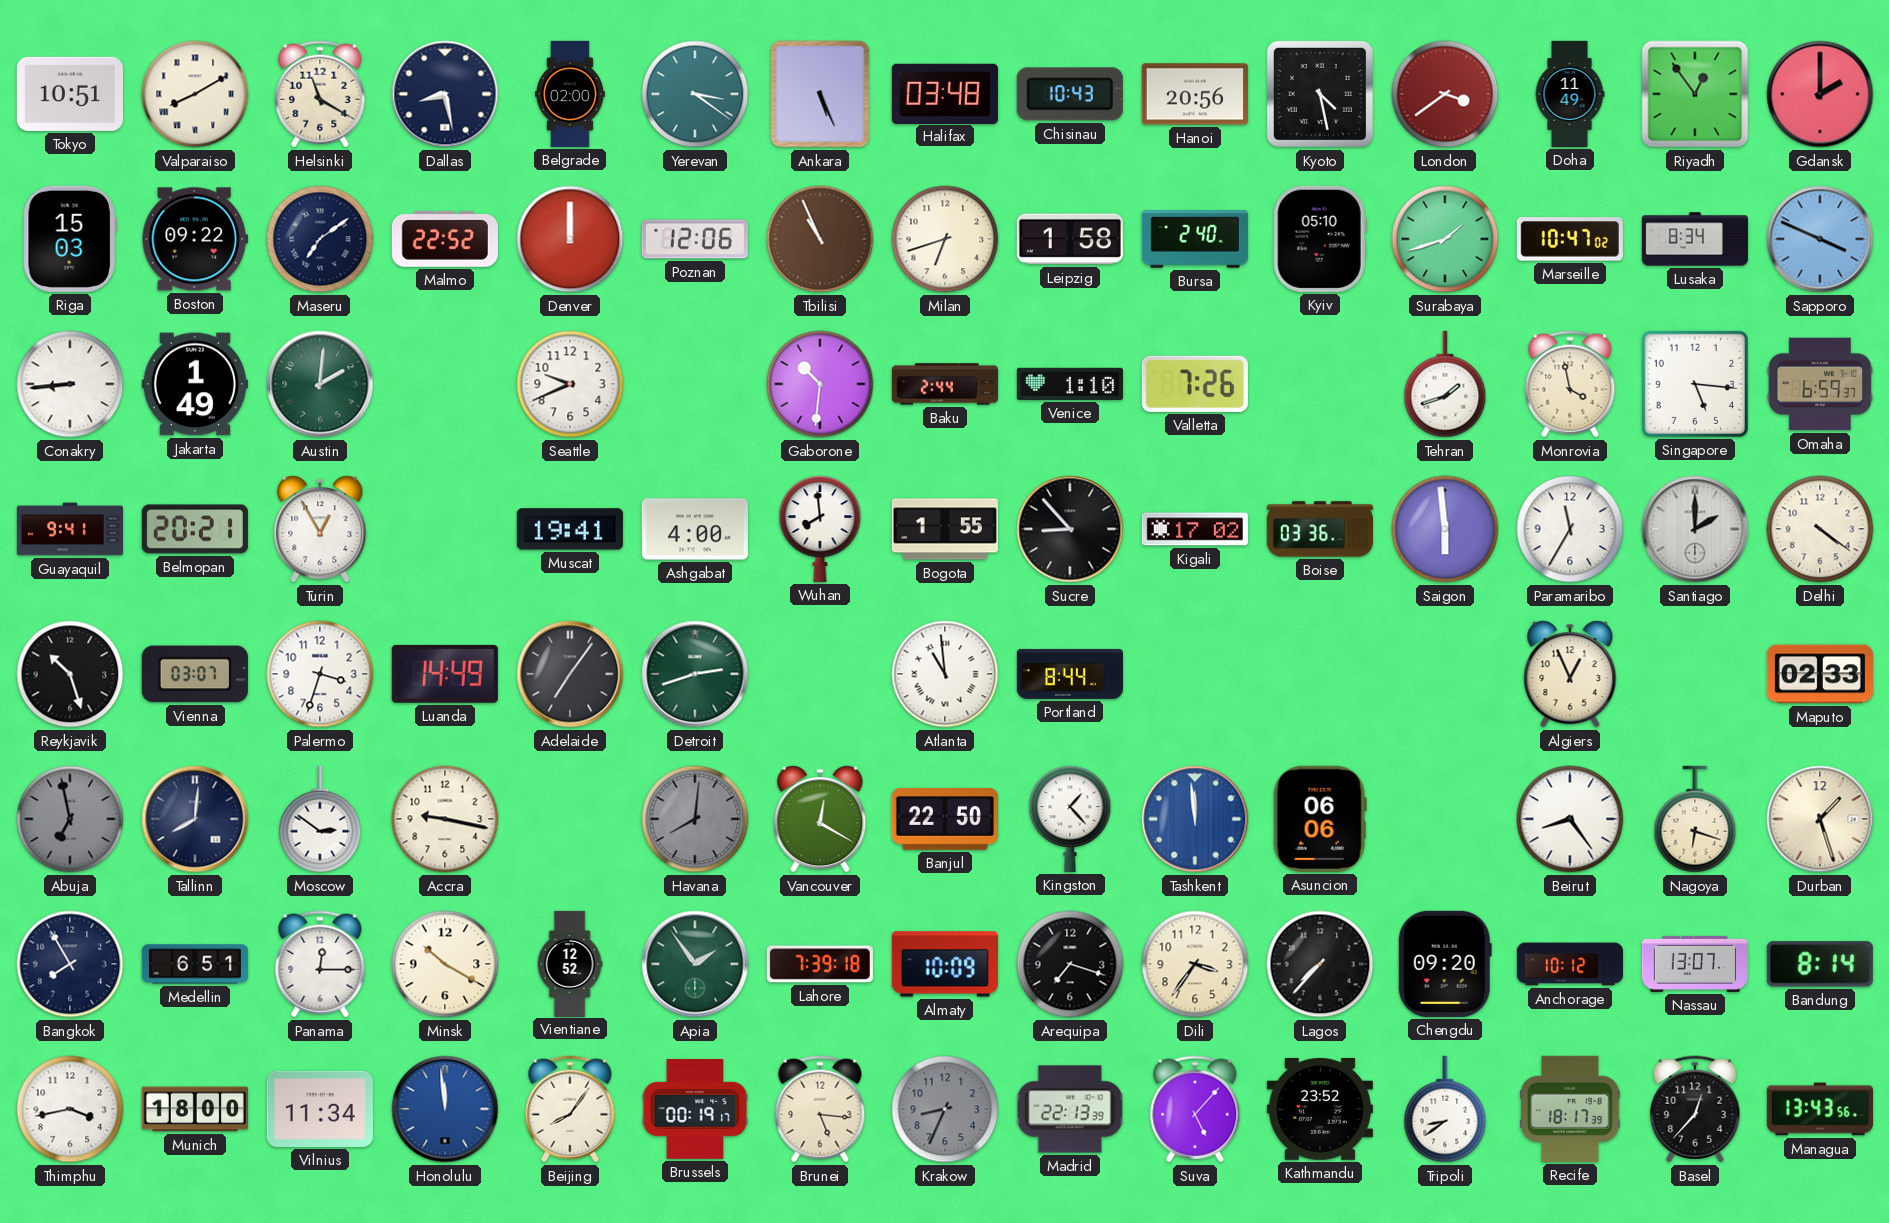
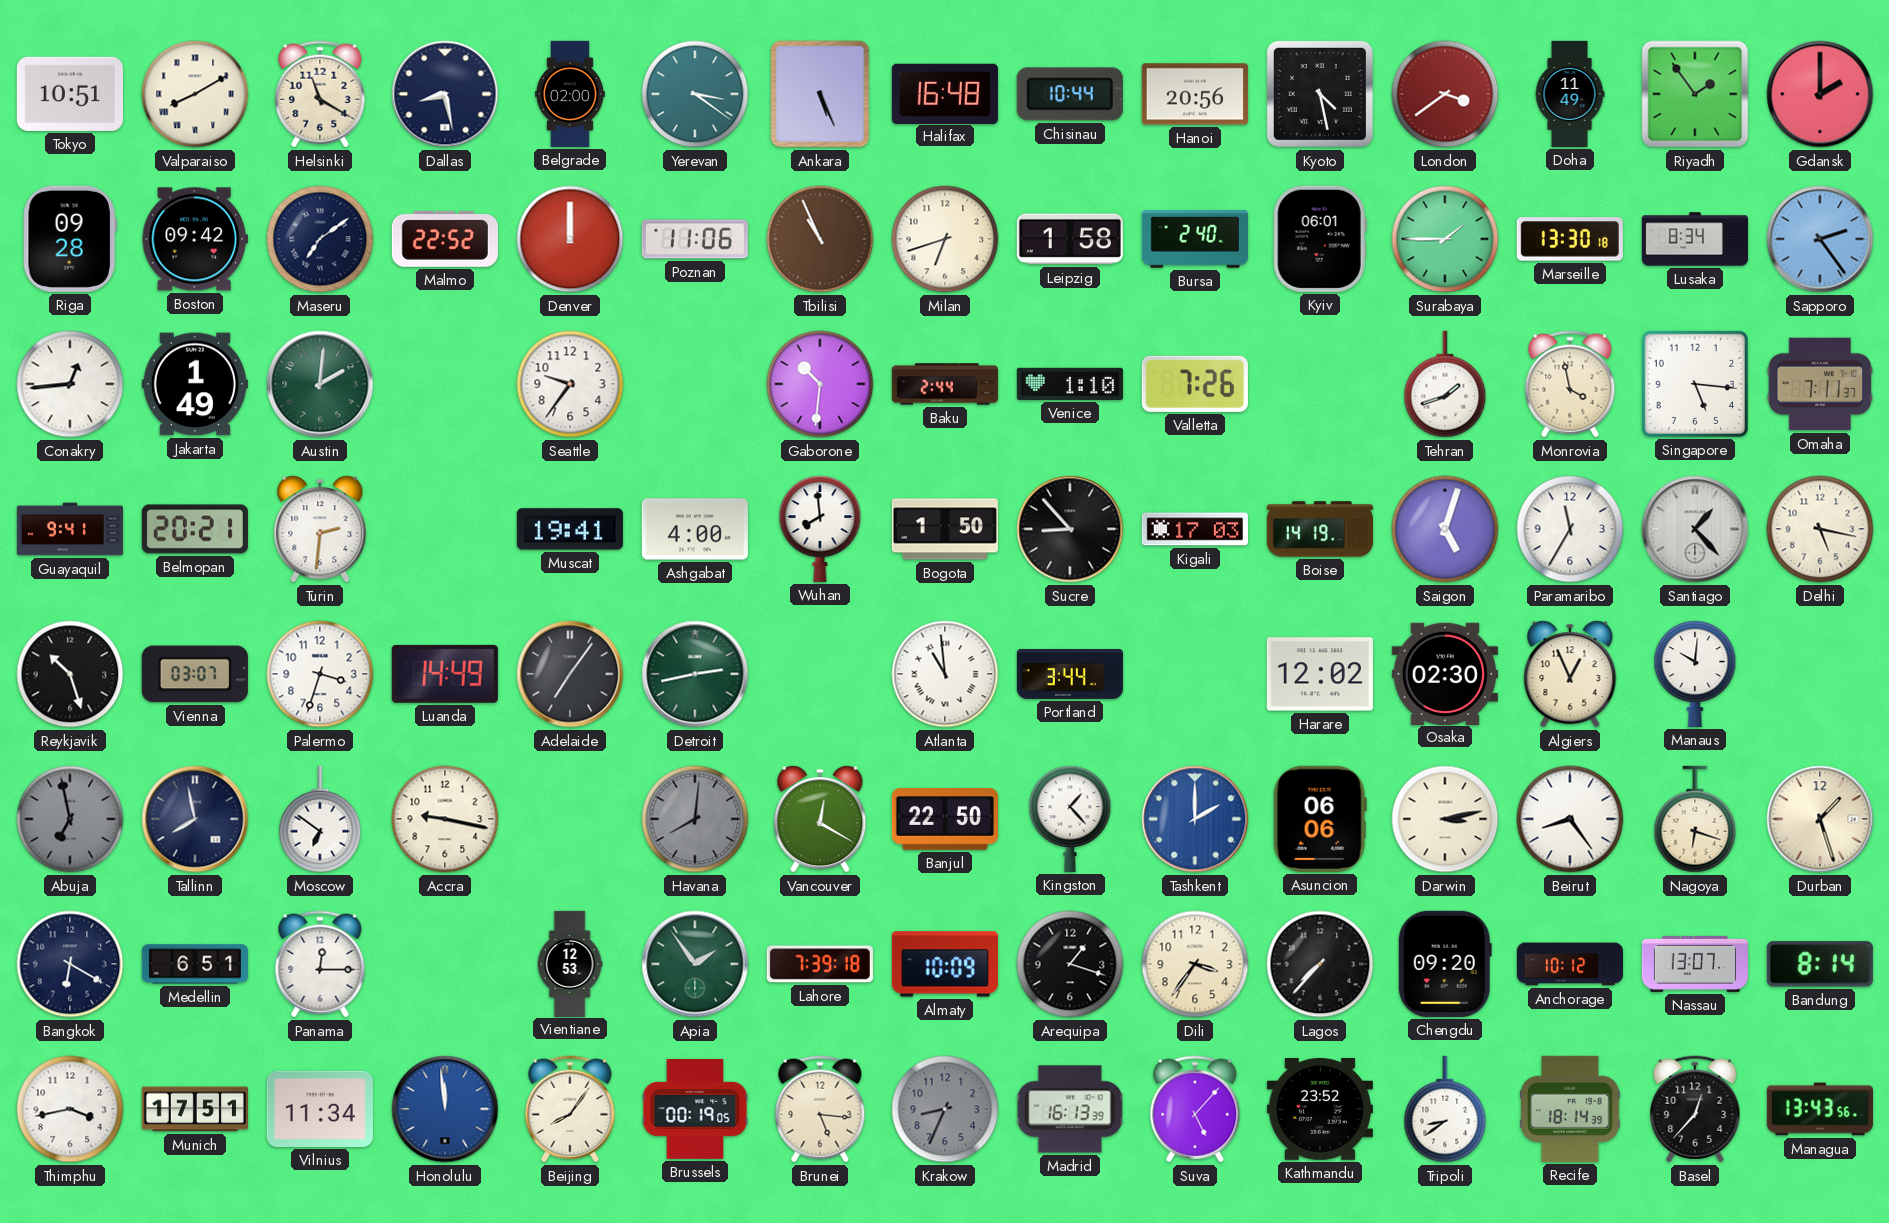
Halifax: 03:48 -> 16:48
Chisinau: 10:43 -> 10:44
Riyadh: 12:54 -> 1:54
Riga: 15:03 -> 09:28
Boston: 09:22 -> 09:42
Poznan: 12:06 -> 11:06
Kyiv: 05:10 -> 06:01
Surabaya: 1:42 -> 1:45
Marseille: 10:47 -> 13:30
Sapporo: 3:49 -> 2:24
Conakry: 8:44 -> 12:44
Seattle: 9:41 -> 9:36
Omaha: 6:59 -> 7:11
Turin: 12:55 -> 2:31
Bogota: 1:55 -> 1:50
Kigali: 17:02 -> 17:03
Boise: 03:36 -> 14:19
Saigon: 5:59 -> 5:03
Santiago: 2:00 -> 1:23
Delhi: 4:21 -> 5:17
Detroit: 2:42 -> 2:43
Portland: 8:44 -> 3:44
Harare: none -> 12:02
Osaka: none -> 02:30
Manaus: none -> 10:01
Maputo: 02:33 -> none
Tallinn: 8:01 -> 7:58
Moscow: 2:51 -> 6:51
Tashkent: 11:59 -> 2:00
Darwin: none -> 3:13
Bangkok: 7:55 -> 6:20
Minsk: 10:20 -> none
Vientiane: 12:52 -> 12:53
Arequipa: 7:18 -> 1:18
Munich: 18:00 -> 17:51
Brussels: 00:19:17 -> 00:19:05
Madrid: 22:13 -> 16:13
Recife: 18:17 -> 18:14
